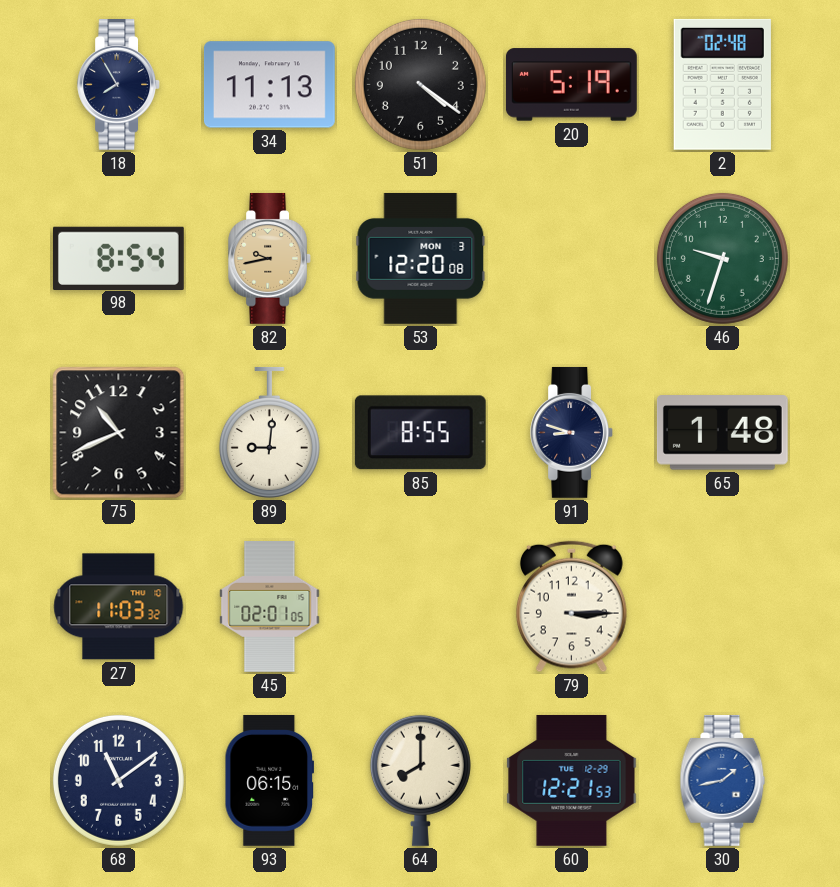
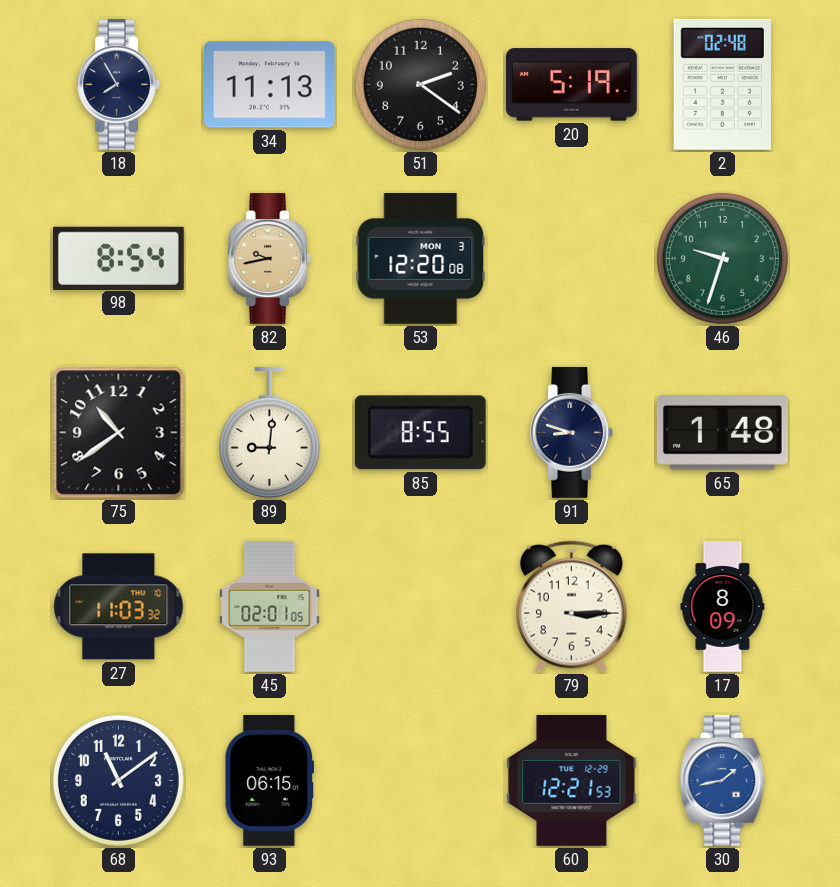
51: 4:21 -> 2:21
75: 10:41 -> 10:39
17: none -> 8:09
64: 8:00 -> none
